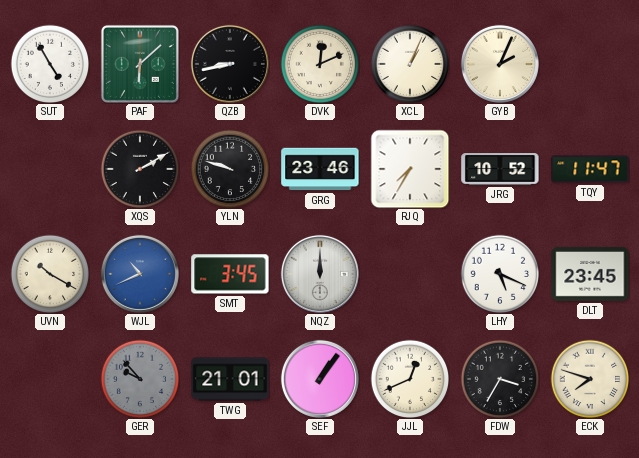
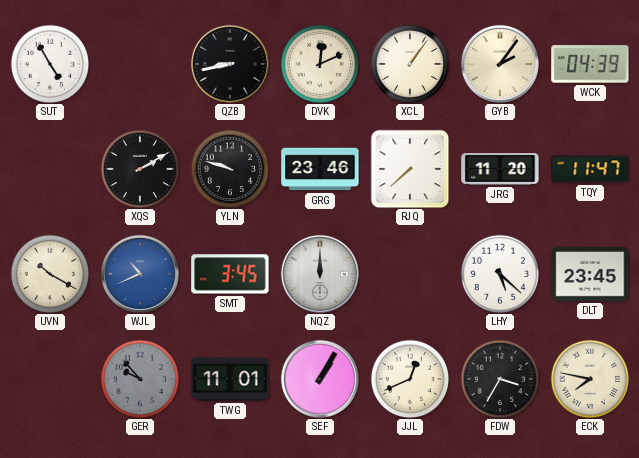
PAF: 6:08 -> none
XCL: 1:04 -> 1:06
GYB: 2:04 -> 2:06
WCK: none -> 04:39
RJQ: 7:35 -> 7:38
JRG: 10:52 -> 11:20
LHY: 5:19 -> 5:22
TWG: 21:01 -> 11:01
SEF: 1:06 -> 1:05
ECK: 7:48 -> 7:47
